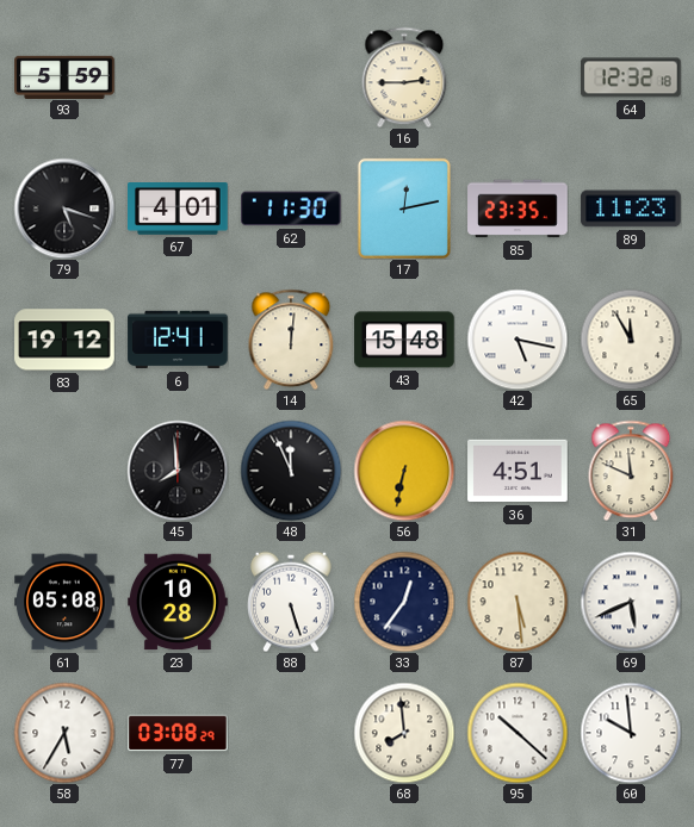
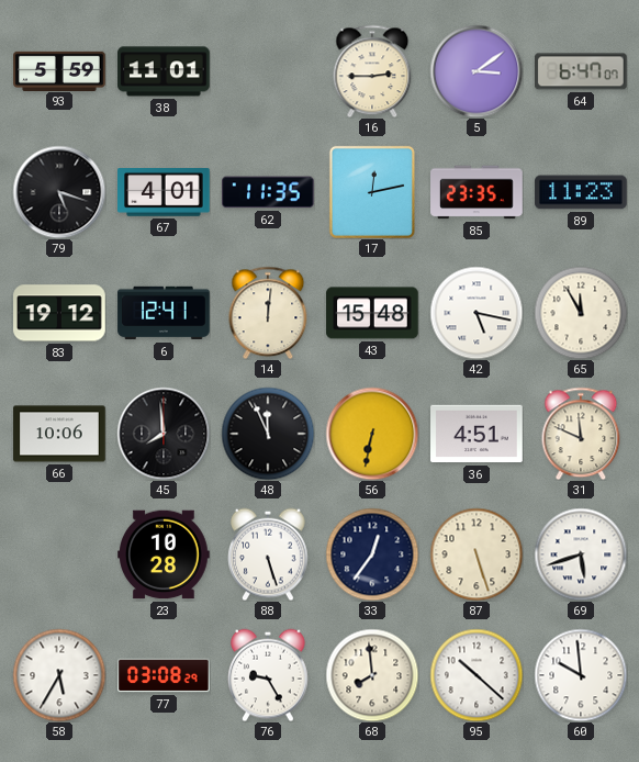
38: none -> 11:01
5: none -> 3:09
64: 12:32 -> 6:47
62: 11:30 -> 11:35
66: none -> 10:06
61: 05:08 -> none
87: 5:29 -> 5:27
69: 5:41 -> 5:42
76: none -> 9:25
